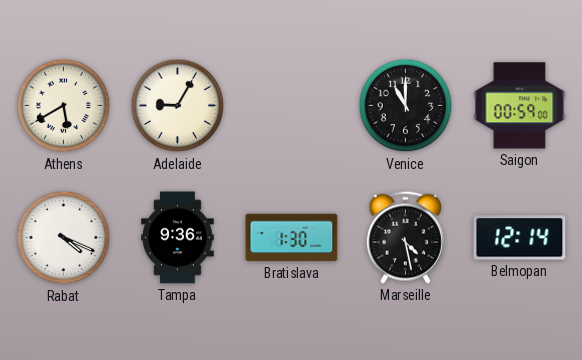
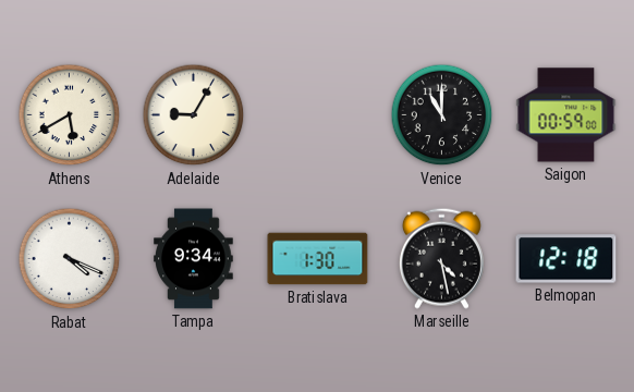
Tampa: 9:36 -> 9:34
Belmopan: 12:14 -> 12:18
